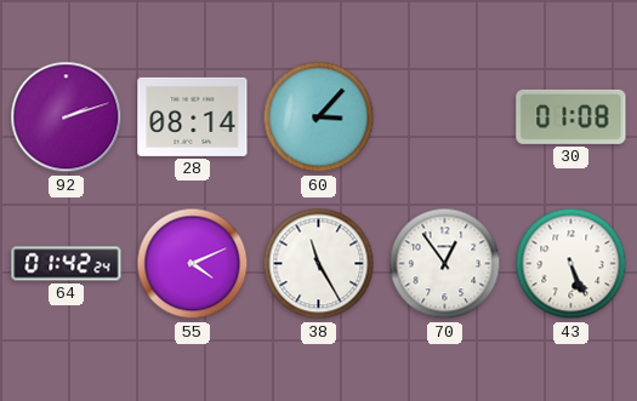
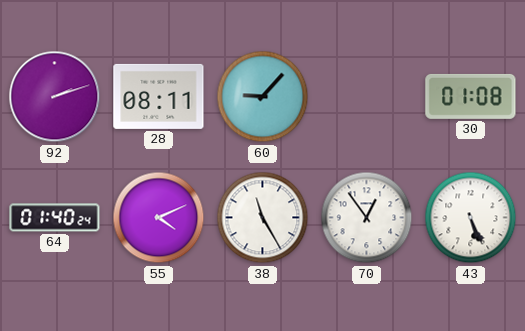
28: 08:14 -> 08:11
60: 3:07 -> 9:07
64: 01:42 -> 01:40
